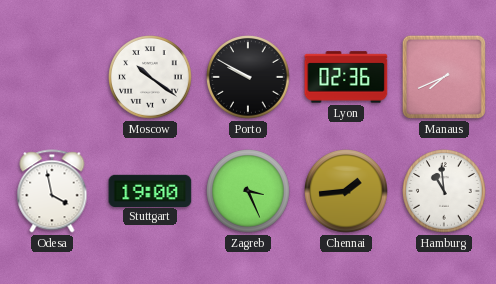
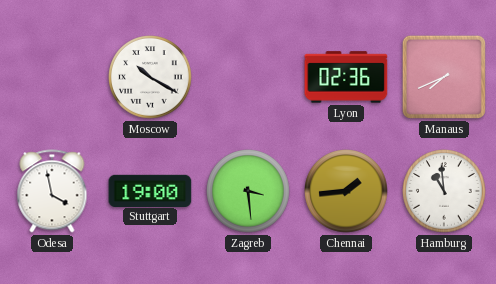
Moscow: 10:21 -> 10:20
Porto: 9:50 -> none
Zagreb: 3:26 -> 3:29
